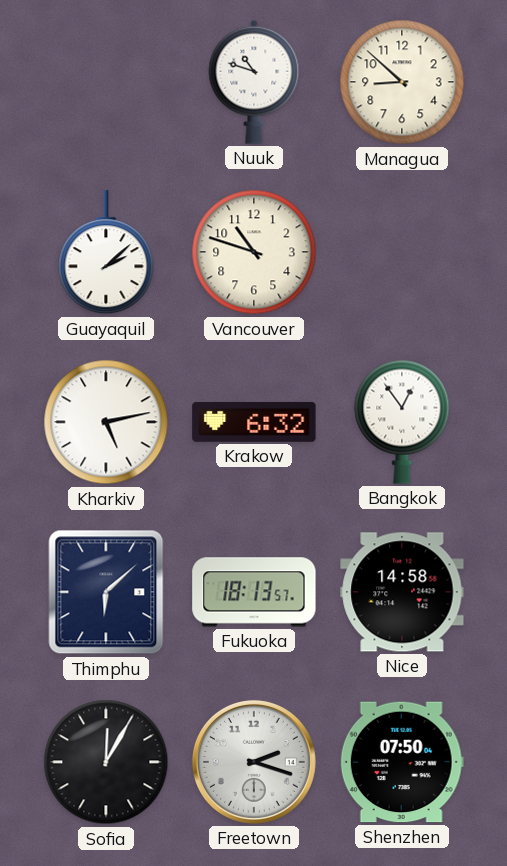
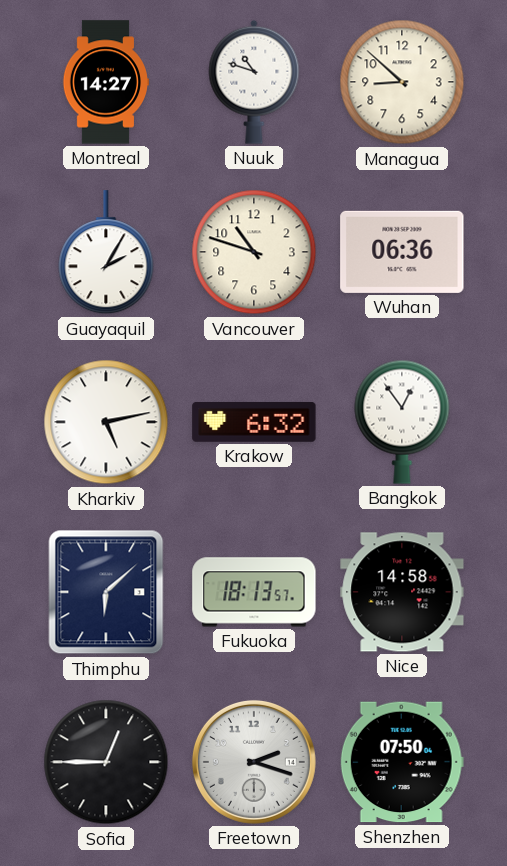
Montreal: none -> 14:27
Guayaquil: 2:08 -> 2:05
Wuhan: none -> 06:36
Sofia: 12:05 -> 12:45
